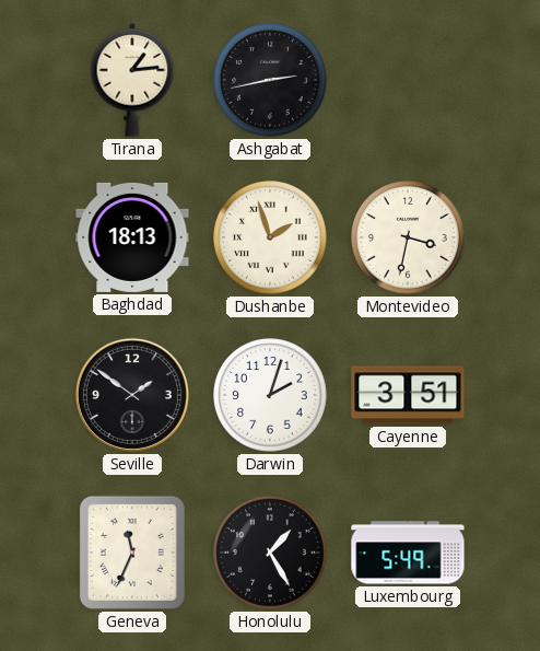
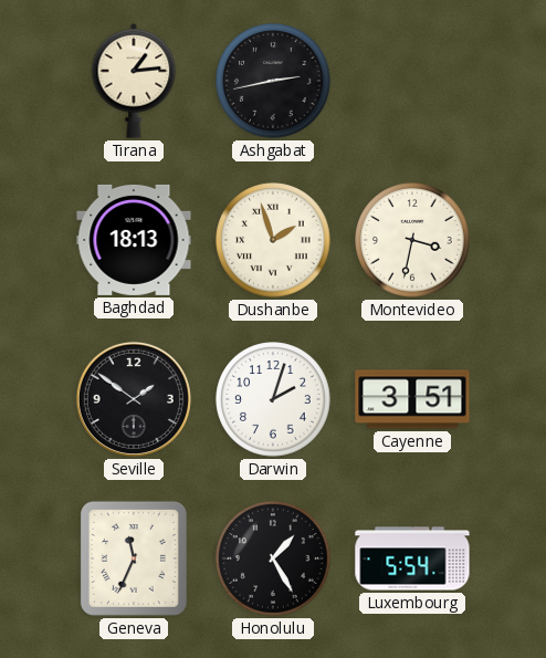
Luxembourg: 5:49 -> 5:54
